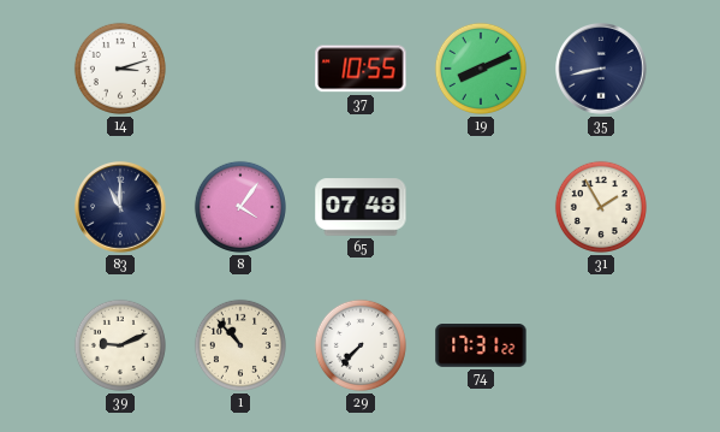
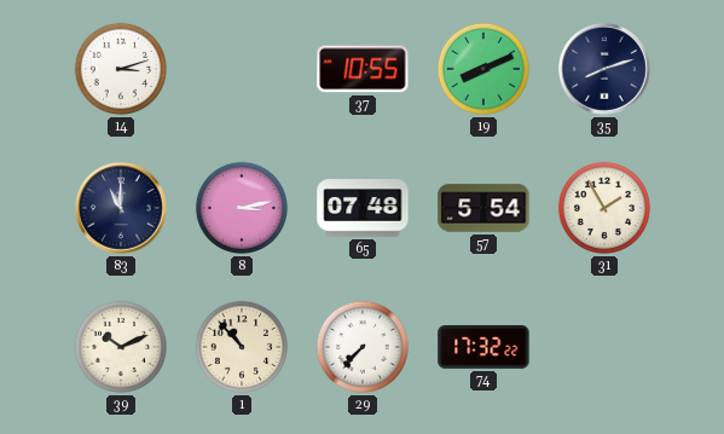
35: 8:43 -> 8:12
8: 4:06 -> 3:13
57: none -> 5:54
39: 9:11 -> 10:11
74: 17:31 -> 17:32
